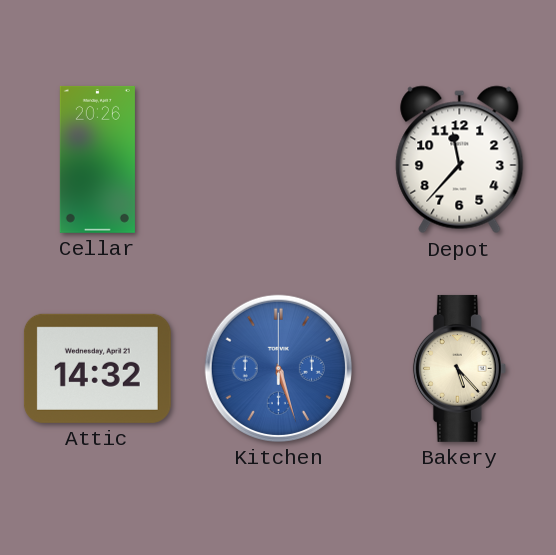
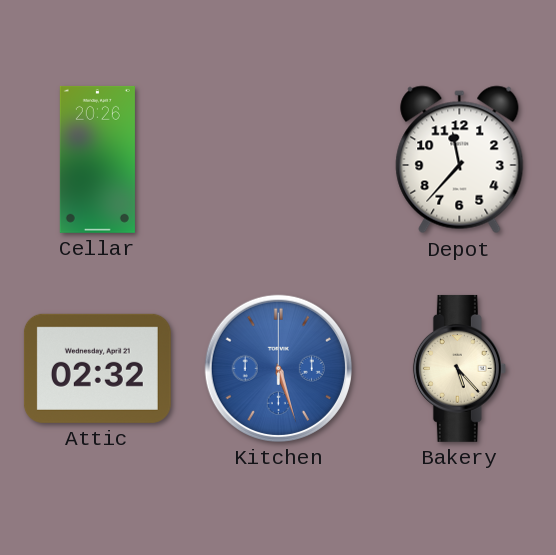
Attic: 14:32 -> 02:32
